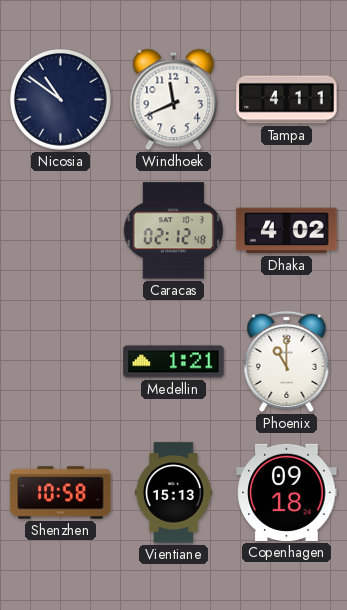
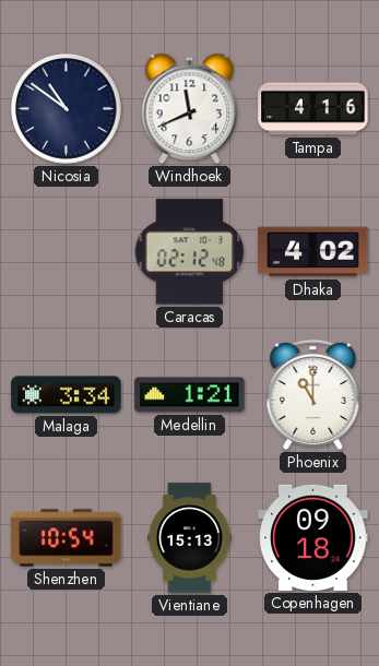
Tampa: 4:11 -> 4:16
Malaga: none -> 3:34
Shenzhen: 10:58 -> 10:54
